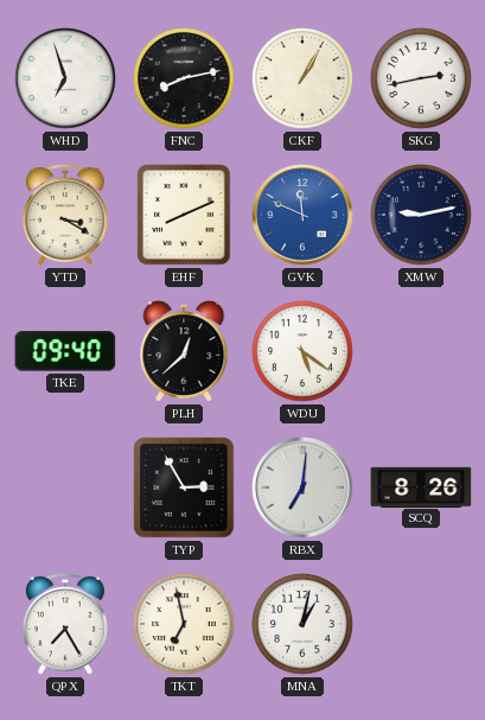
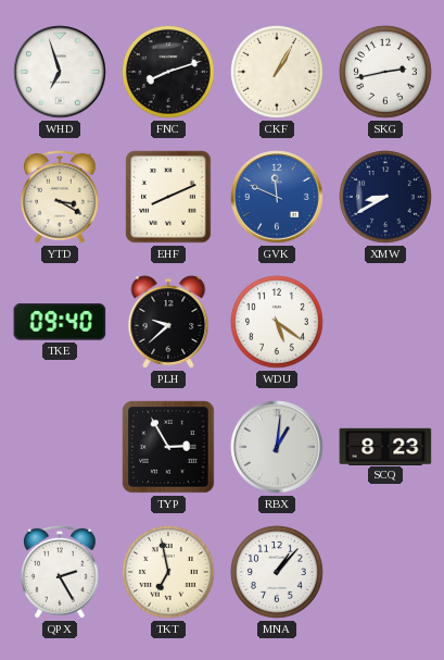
FNC: 8:13 -> 8:12
XMW: 9:13 -> 8:40
PLH: 12:38 -> 9:38
RBX: 7:01 -> 1:01
SCQ: 8:26 -> 8:23
QPX: 7:25 -> 2:25
MNA: 1:02 -> 1:07
